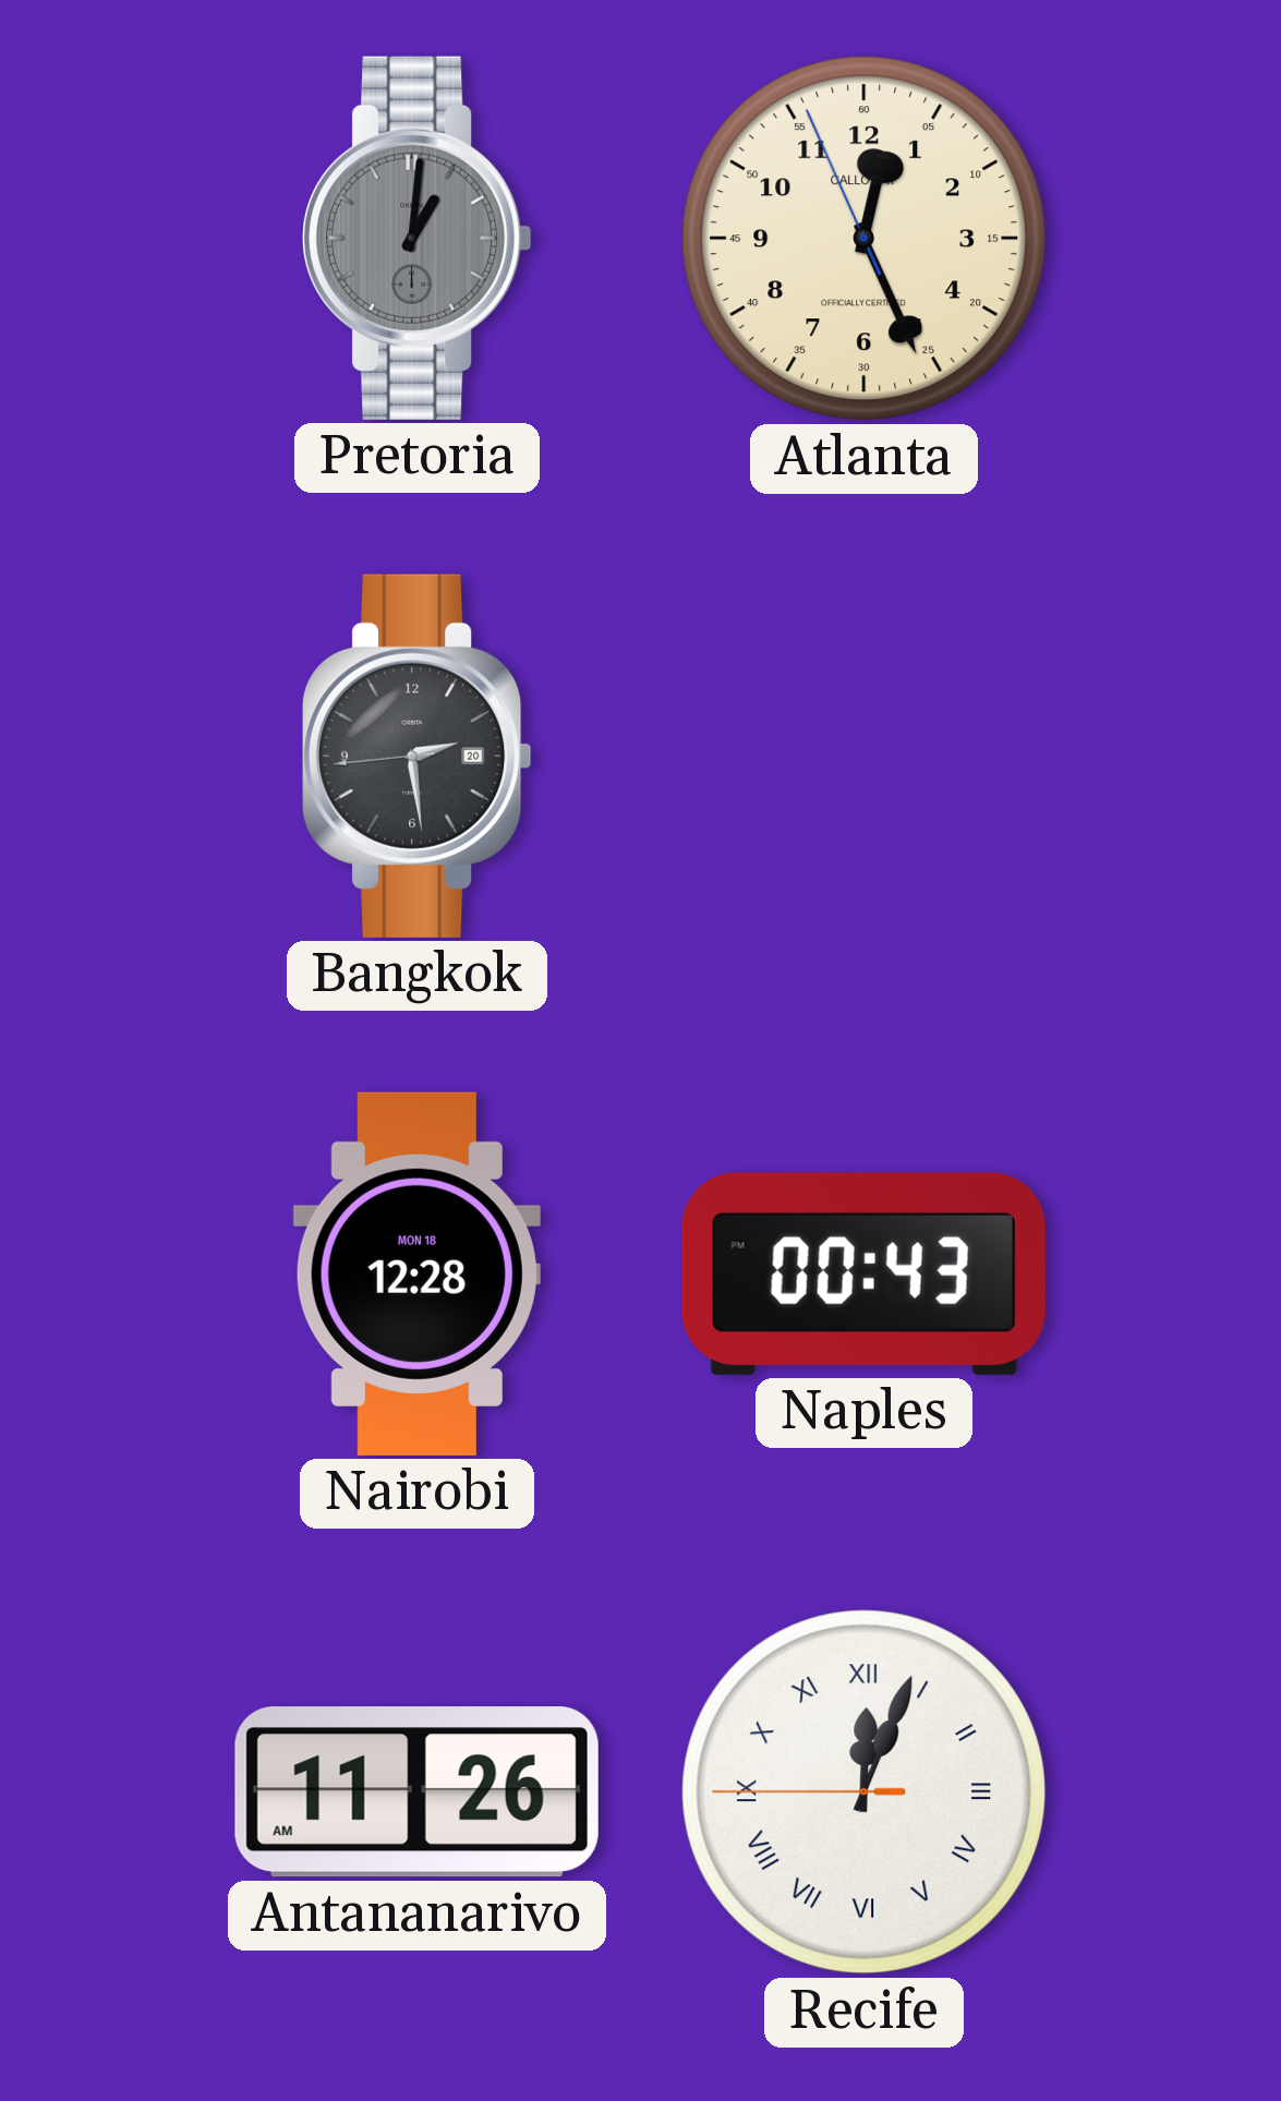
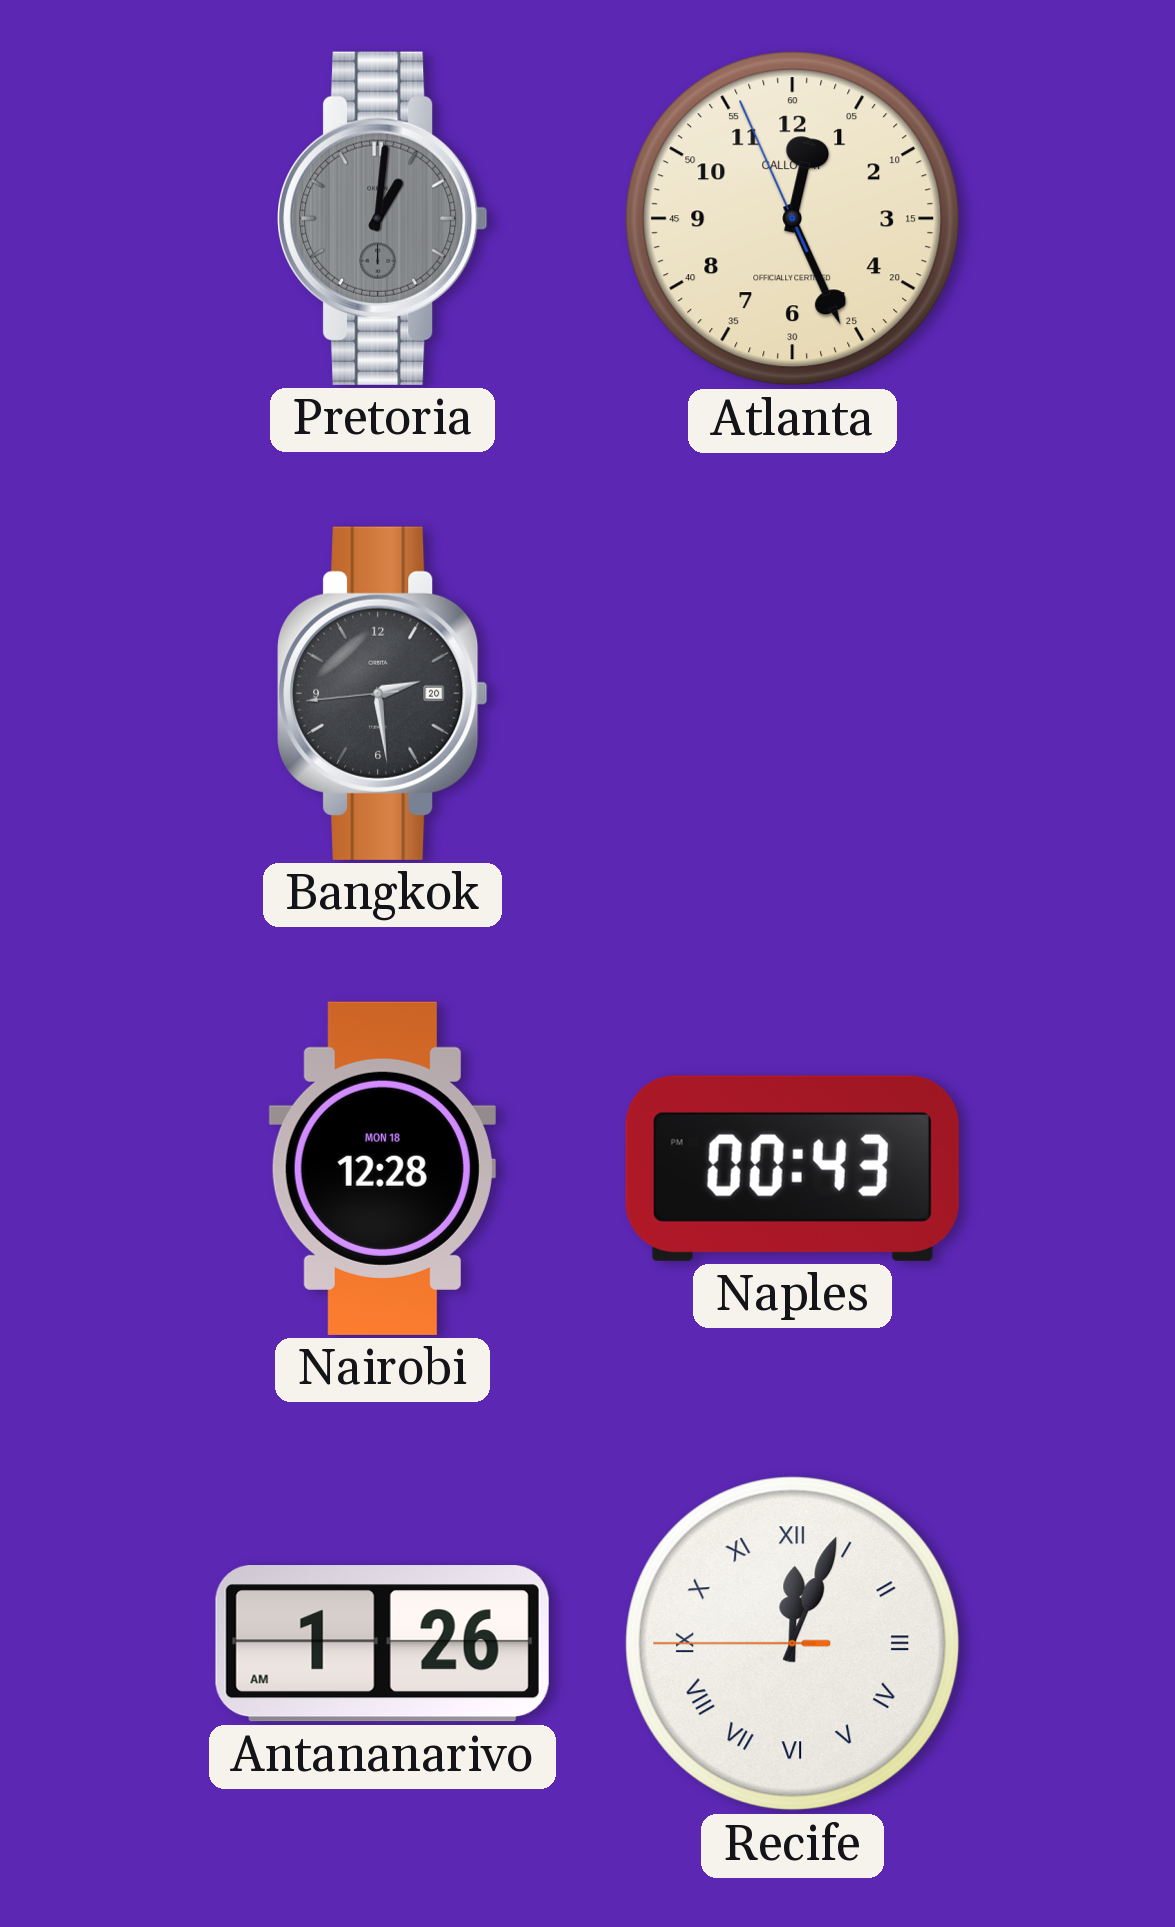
Antananarivo: 11:26 -> 1:26
